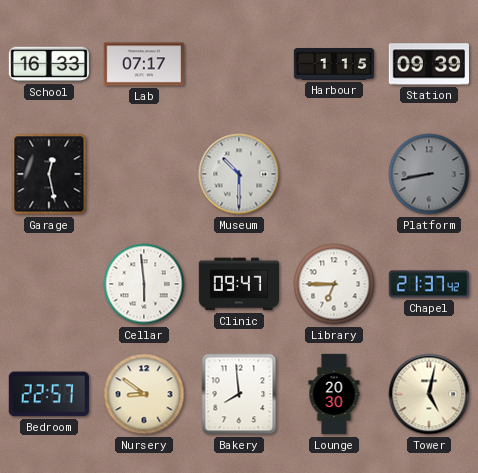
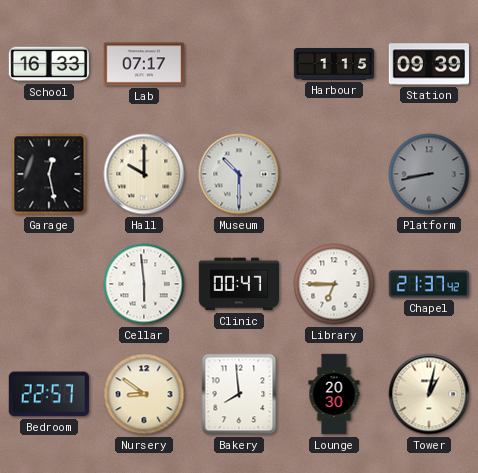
Hall: none -> 10:00
Clinic: 09:47 -> 00:47
Tower: 5:02 -> 1:02
